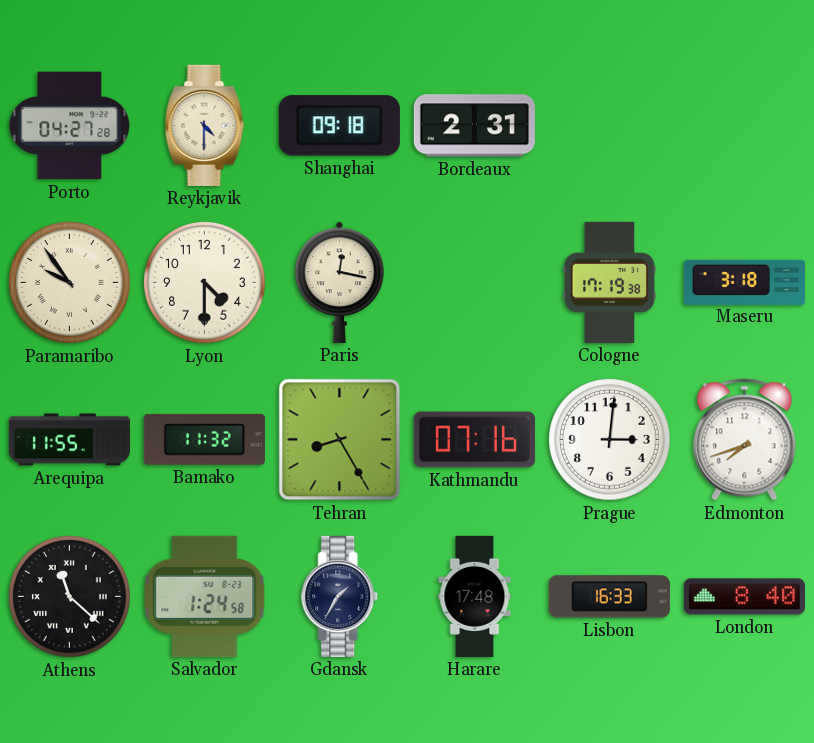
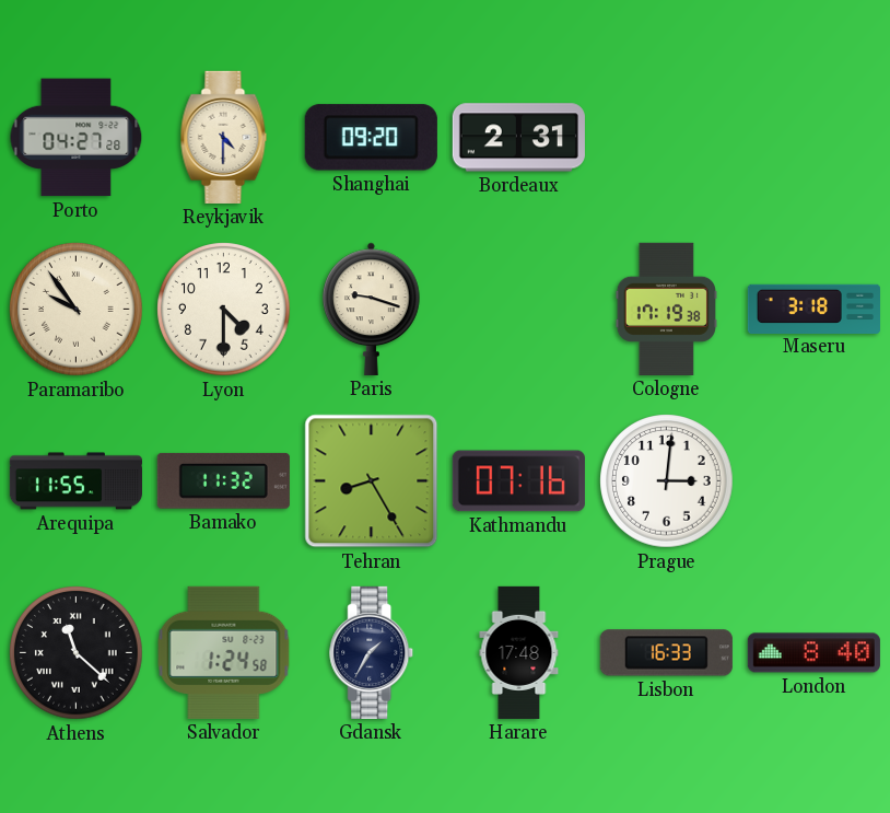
Shanghai: 09:18 -> 09:20
Paris: 12:17 -> 9:18
Edmonton: 7:42 -> none
